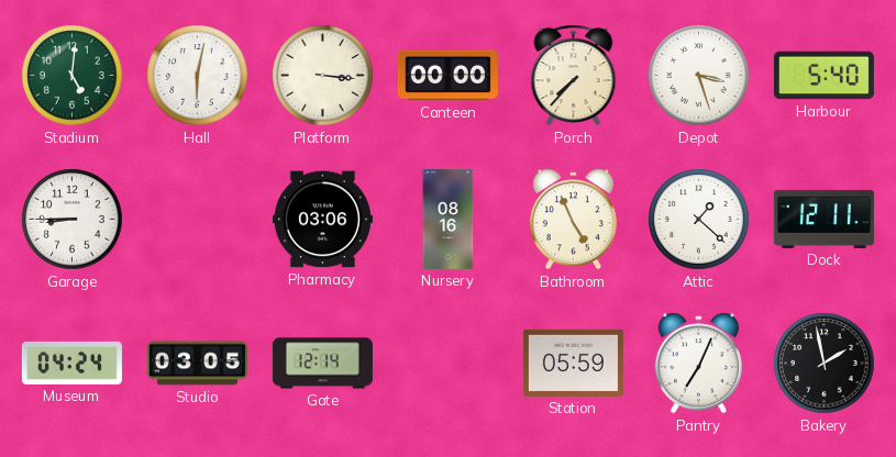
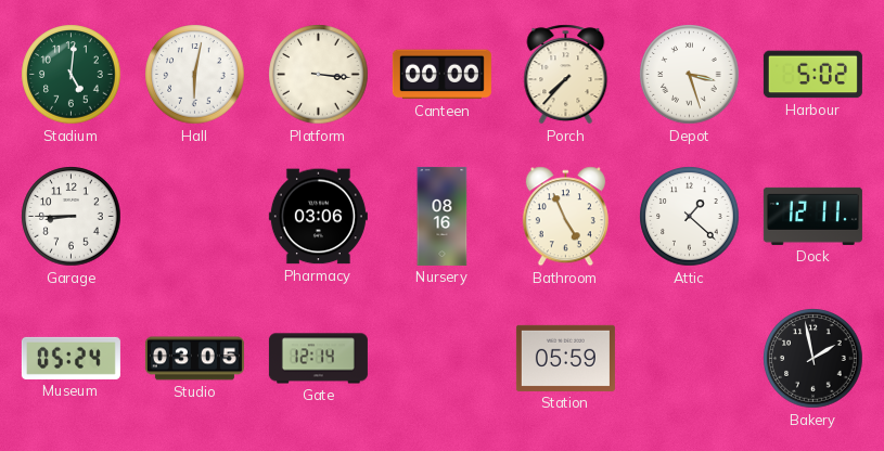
Harbour: 5:40 -> 5:02
Museum: 04:24 -> 05:24
Pantry: 7:04 -> none
